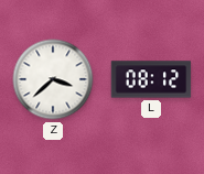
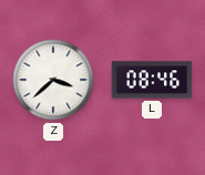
L: 08:12 -> 08:46
